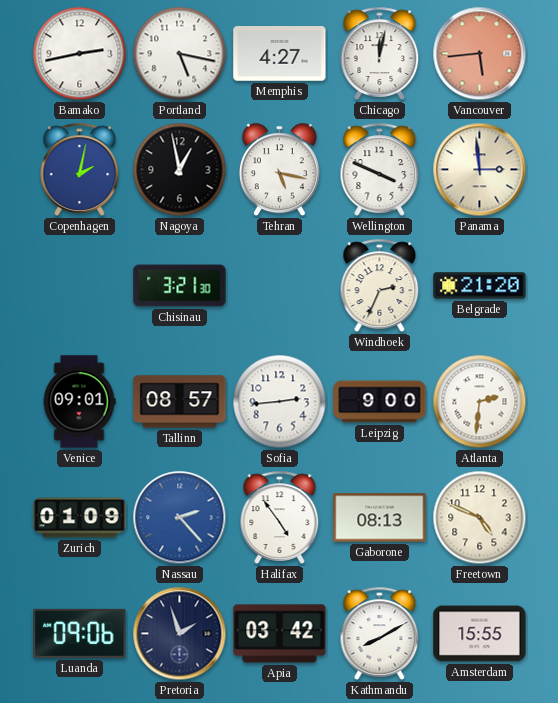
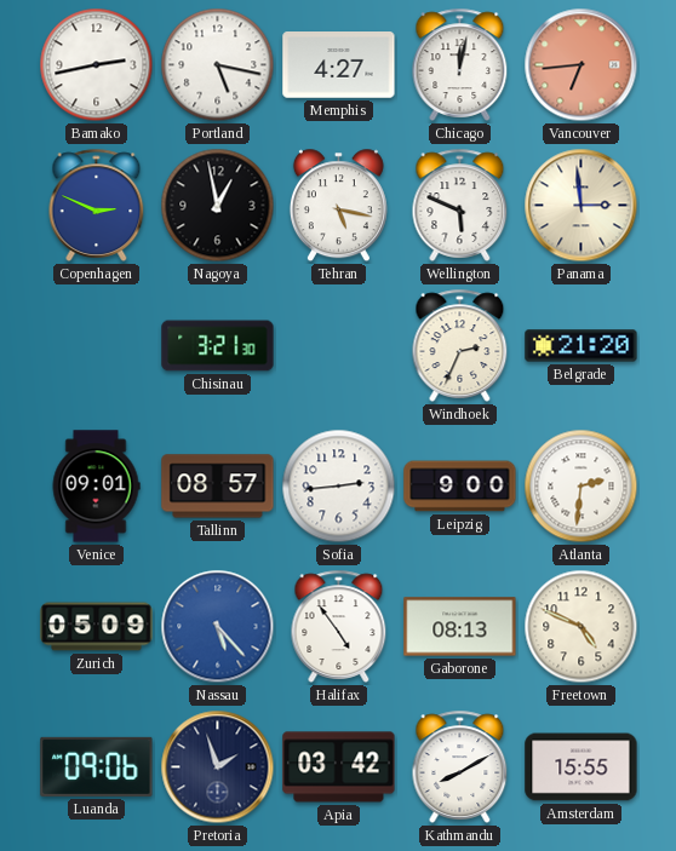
Vancouver: 5:44 -> 6:44
Copenhagen: 2:02 -> 2:49
Wellington: 3:49 -> 5:49
Zurich: 01:09 -> 05:09
Nassau: 2:23 -> 5:23
